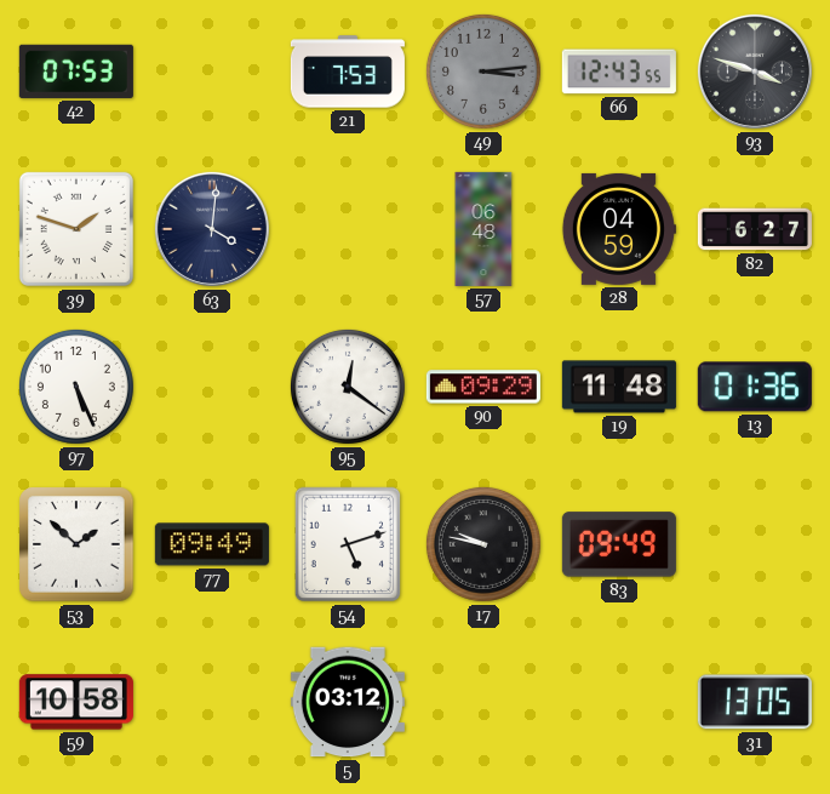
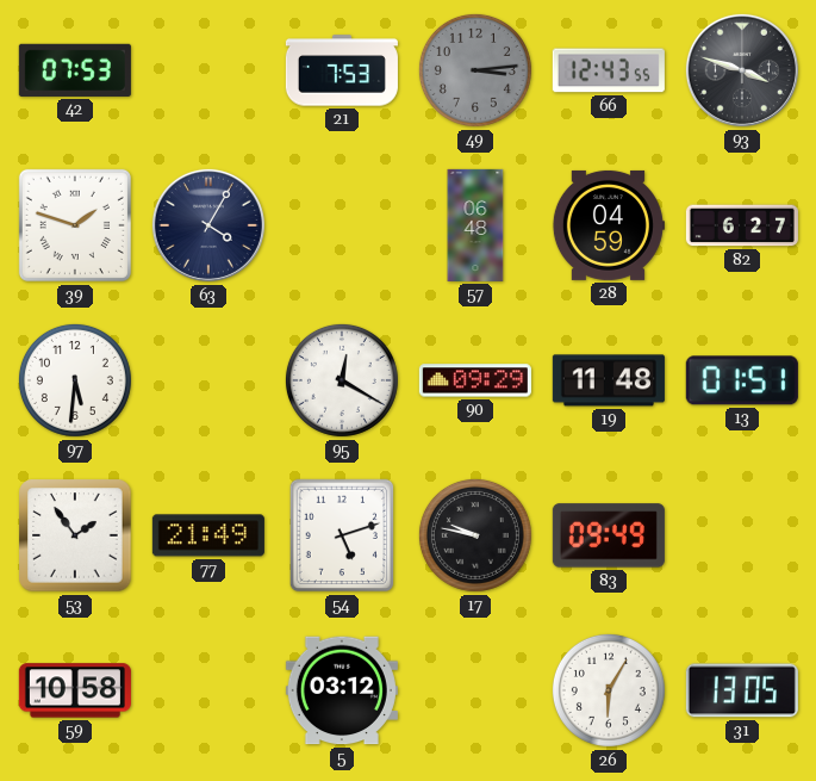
63: 4:01 -> 4:05
97: 5:26 -> 5:31
95: 12:21 -> 12:20
13: 01:36 -> 01:51
53: 1:52 -> 1:54
77: 09:49 -> 21:49
26: none -> 6:05
